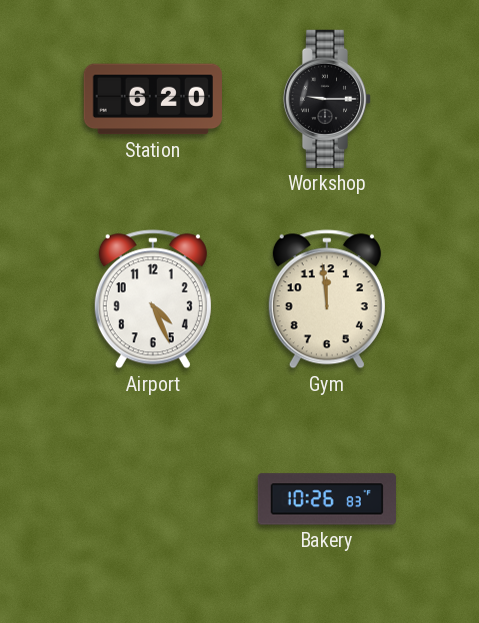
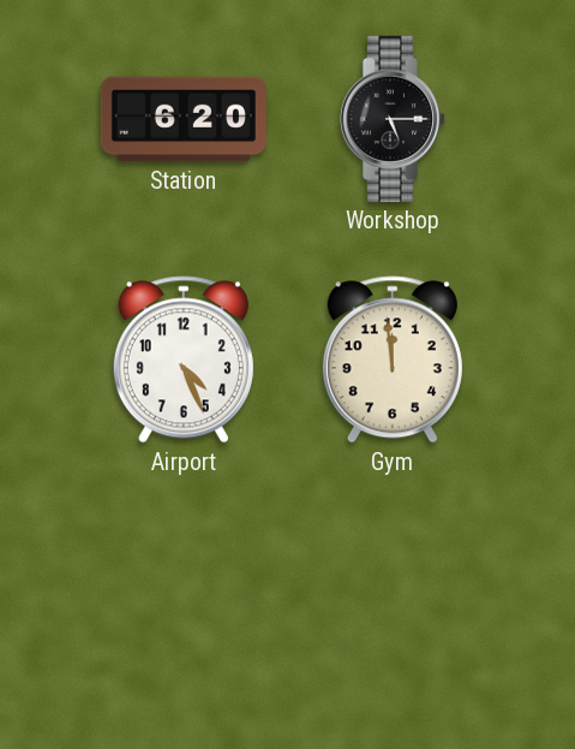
Workshop: 9:15 -> 5:15
Bakery: 10:26 -> none
